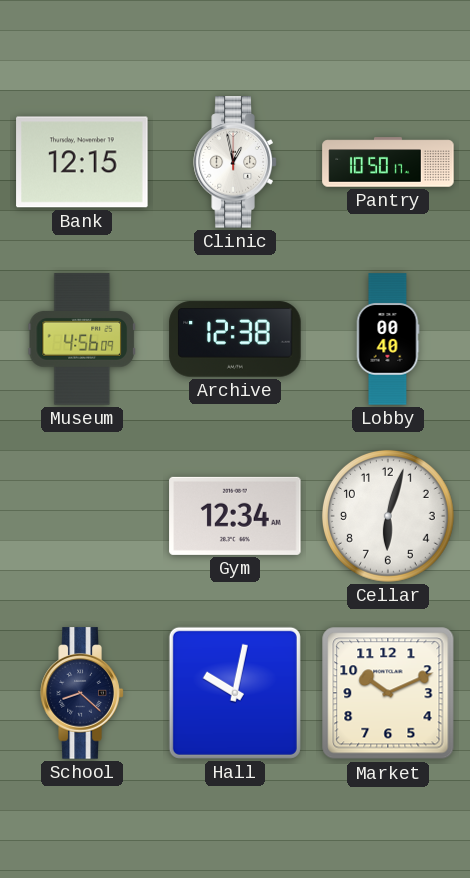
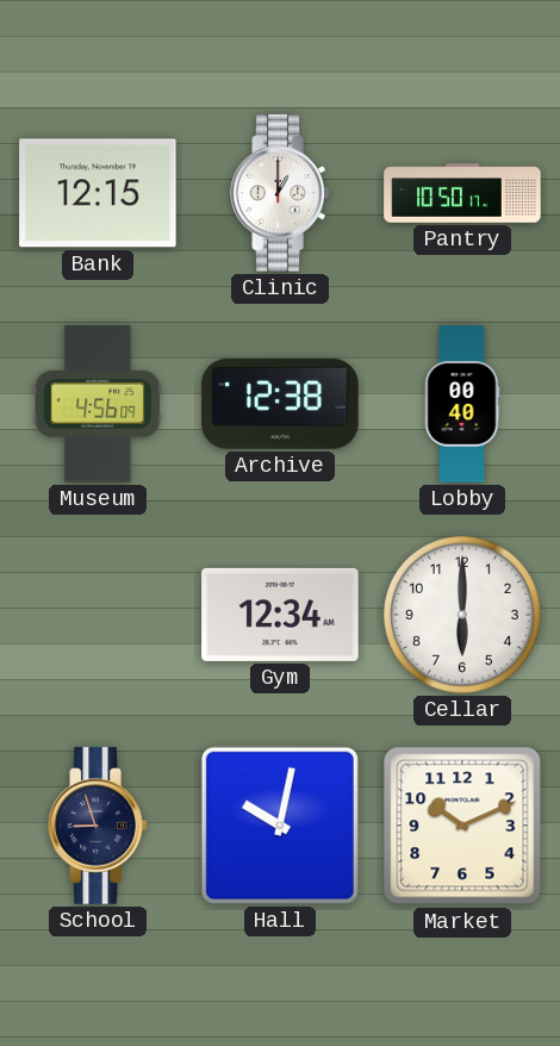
Clinic: 12:58 -> 1:00
Cellar: 6:03 -> 6:00
School: 8:22 -> 8:57
